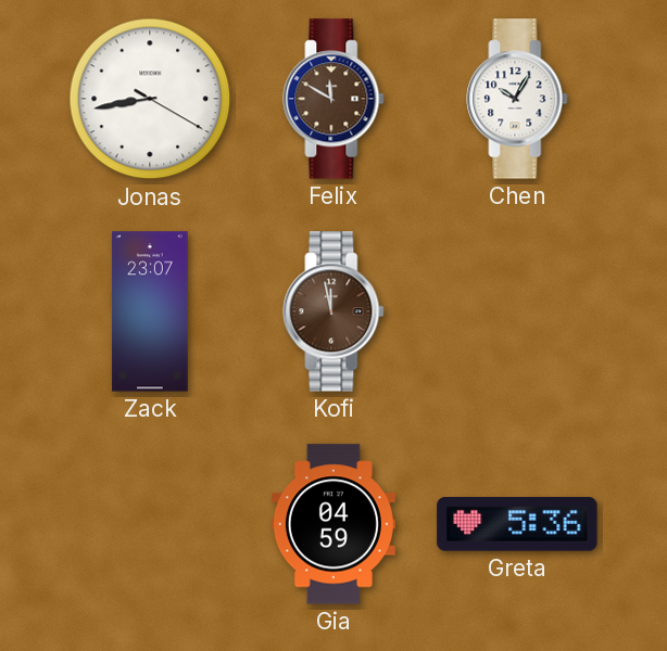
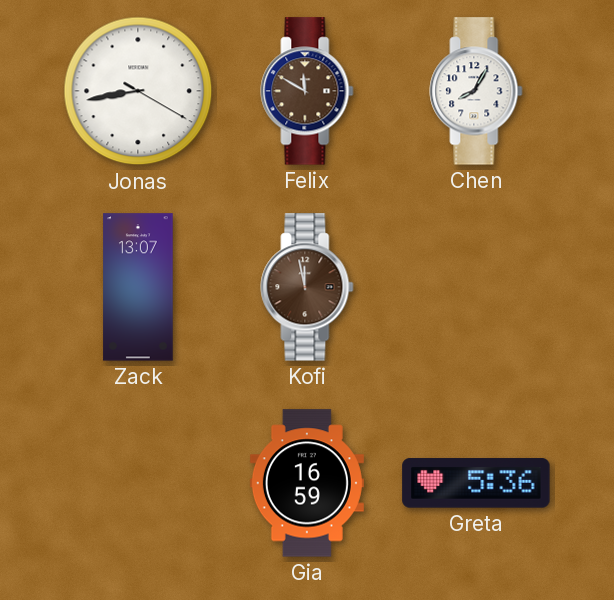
Chen: 10:05 -> 8:05
Zack: 23:07 -> 13:07
Gia: 04:59 -> 16:59
